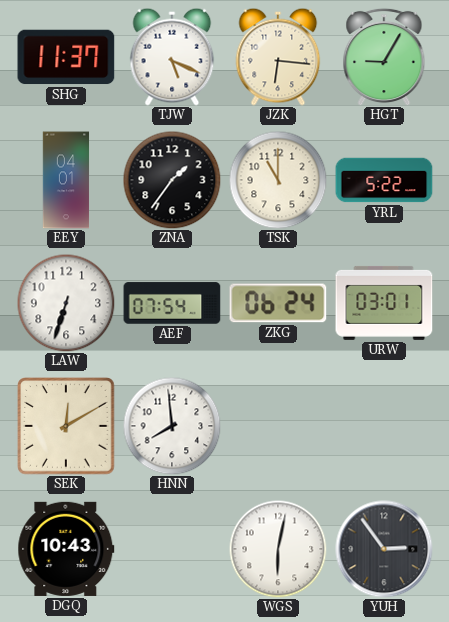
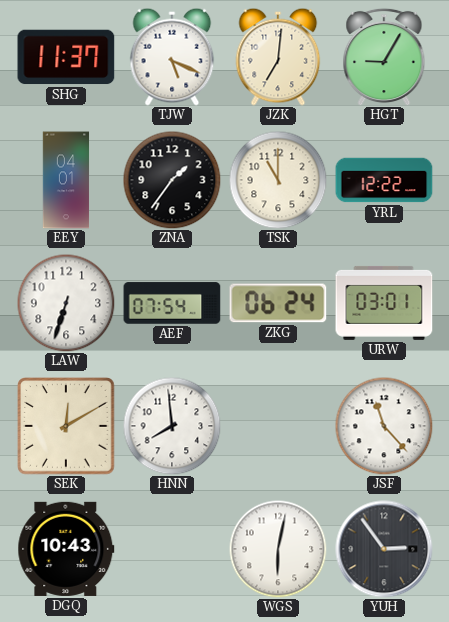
JZK: 6:16 -> 7:01
YRL: 5:22 -> 12:22
JSF: none -> 11:23
